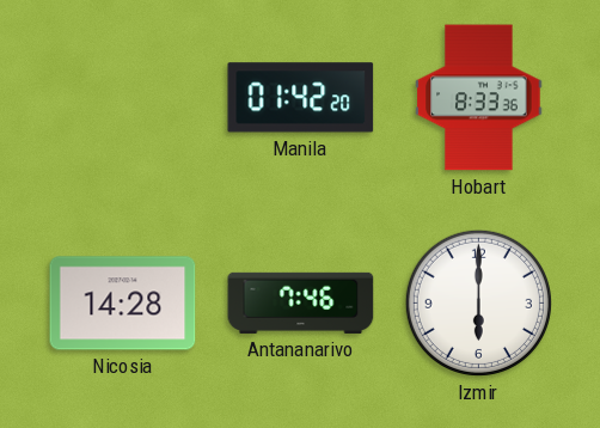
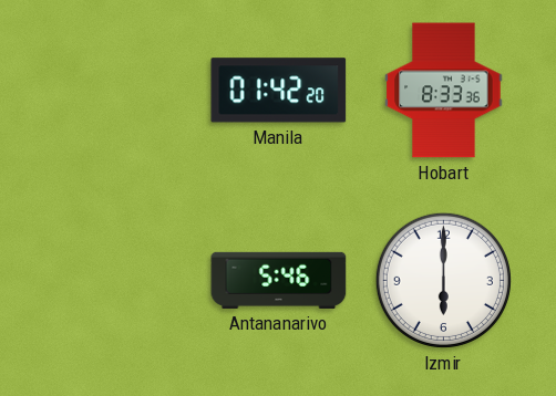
Nicosia: 14:28 -> none
Antananarivo: 7:46 -> 5:46
